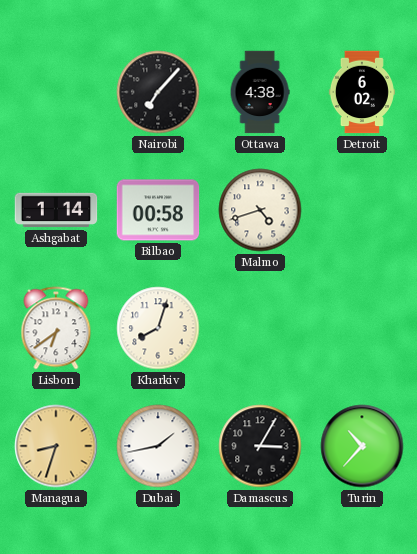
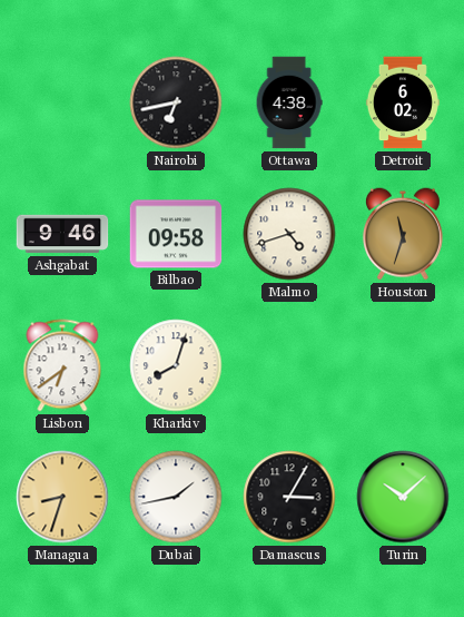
Nairobi: 7:07 -> 6:43
Ashgabat: 1:14 -> 9:46
Bilbao: 00:58 -> 09:58
Houston: none -> 11:33
Turin: 10:37 -> 10:08
